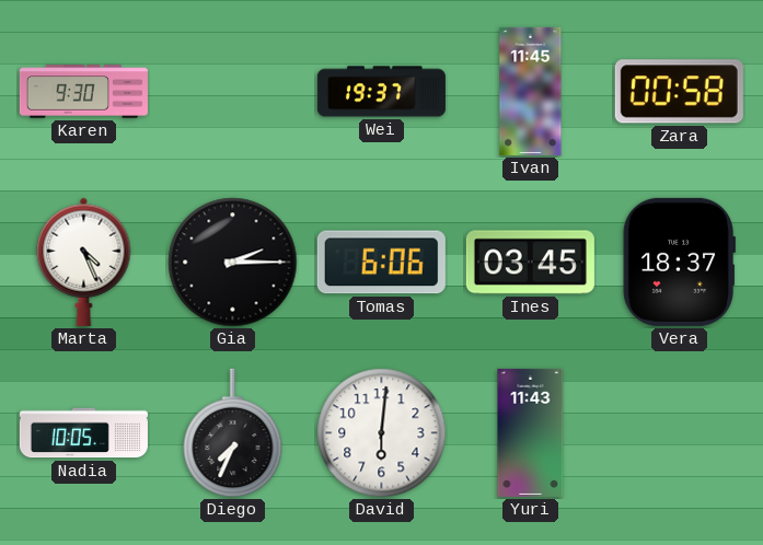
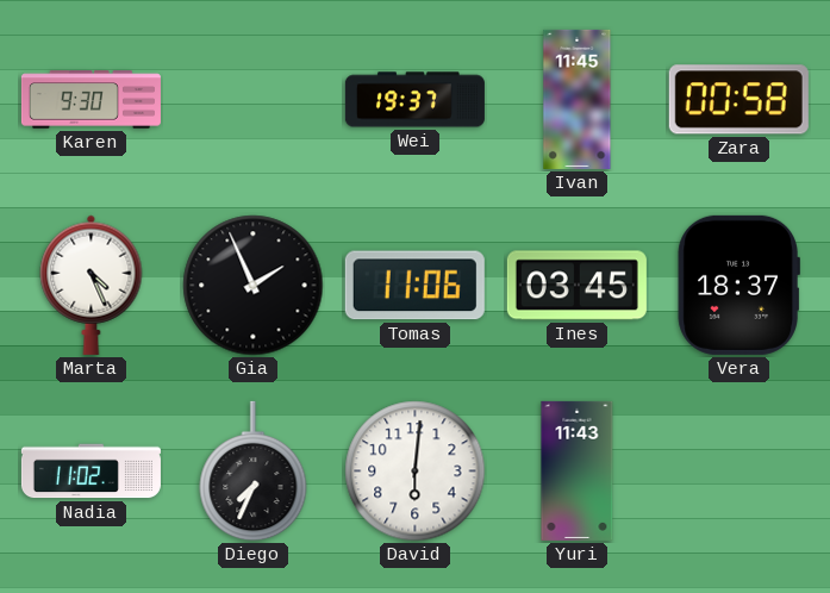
Gia: 2:15 -> 1:56
Tomas: 6:06 -> 11:06
Nadia: 10:05 -> 11:02
